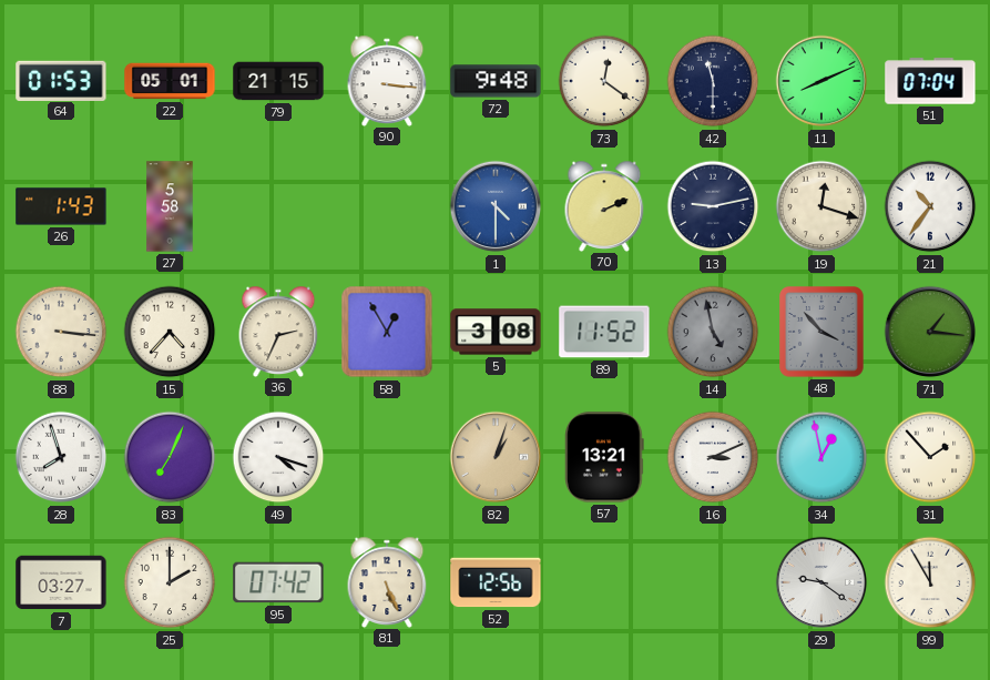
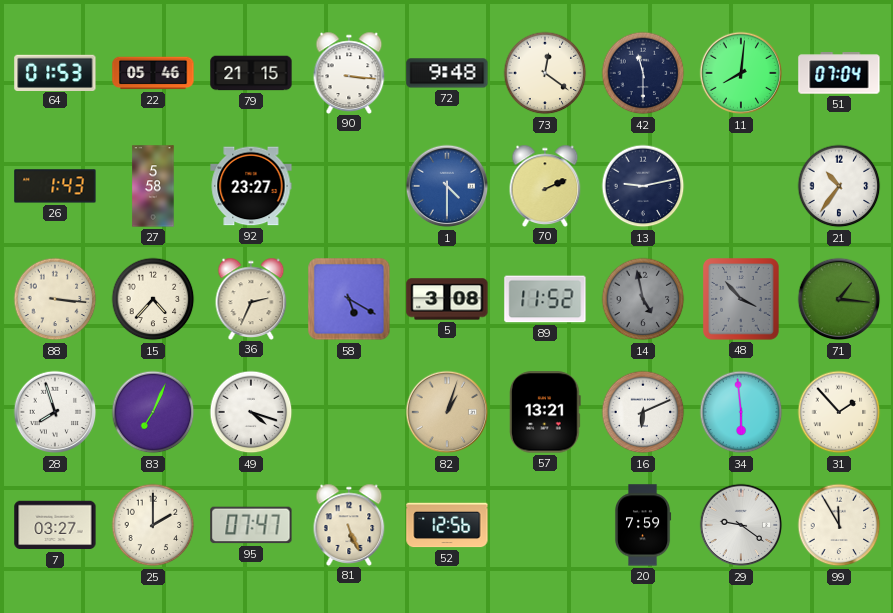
22: 05:01 -> 05:46
11: 8:11 -> 8:01
92: none -> 23:27
19: 12:18 -> none
58: 12:55 -> 5:20
16: 3:11 -> 6:11
34: 12:58 -> 5:59
95: 07:42 -> 07:47
20: none -> 7:59
